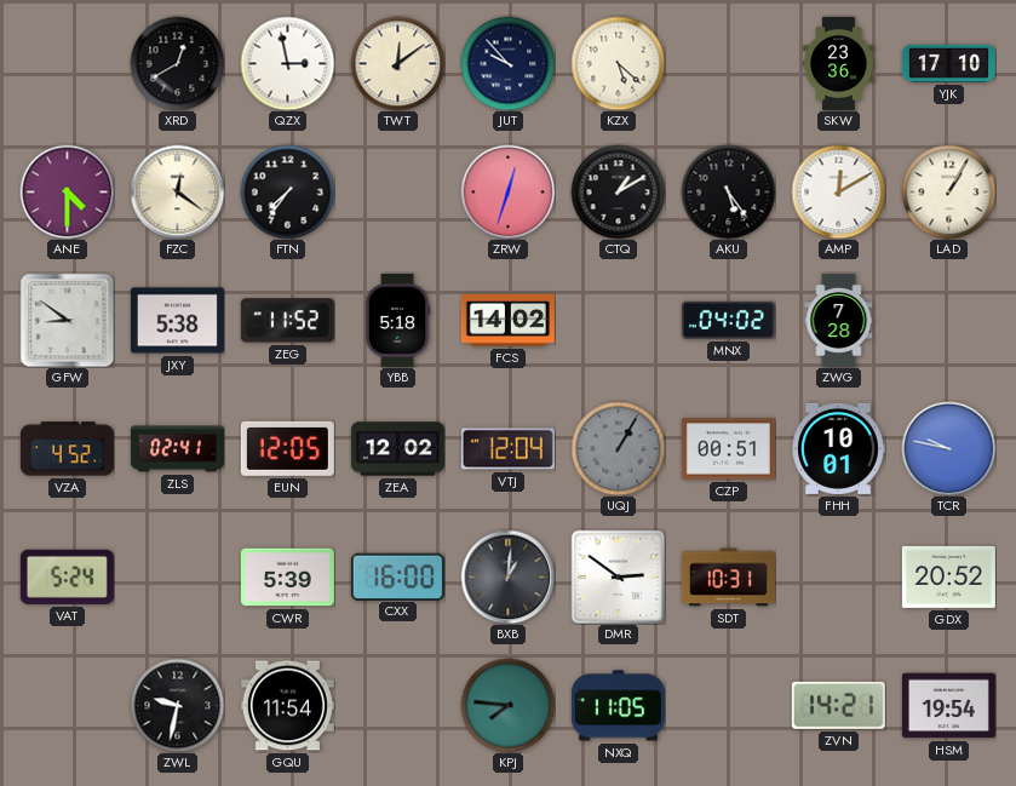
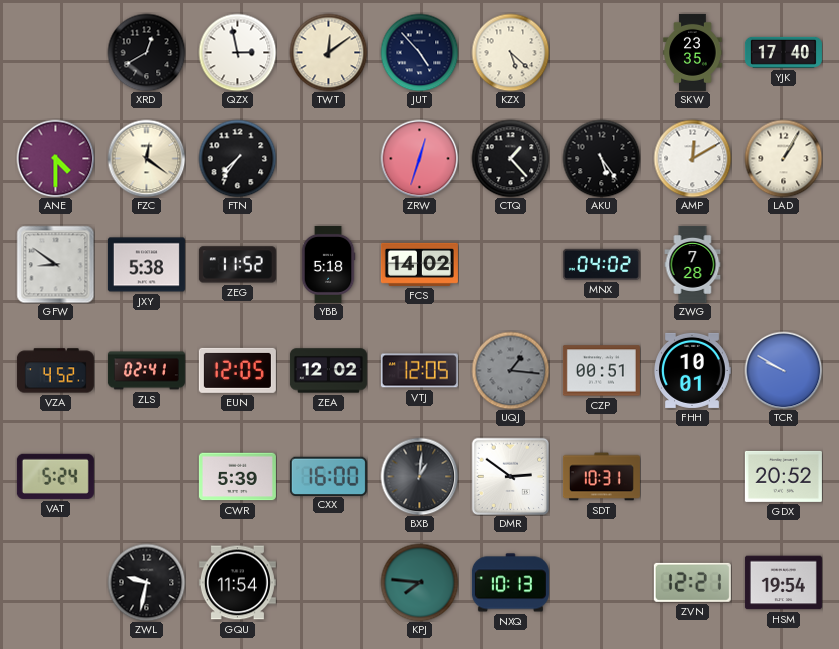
JUT: 9:53 -> 4:53
SKW: 23:36 -> 23:35
YJK: 17:10 -> 17:40
CTQ: 1:10 -> 1:23
VTJ: 12:04 -> 12:05
UQJ: 1:05 -> 1:16
TCR: 9:47 -> 9:50
NXQ: 11:05 -> 10:13
ZVN: 14:21 -> 12:21
